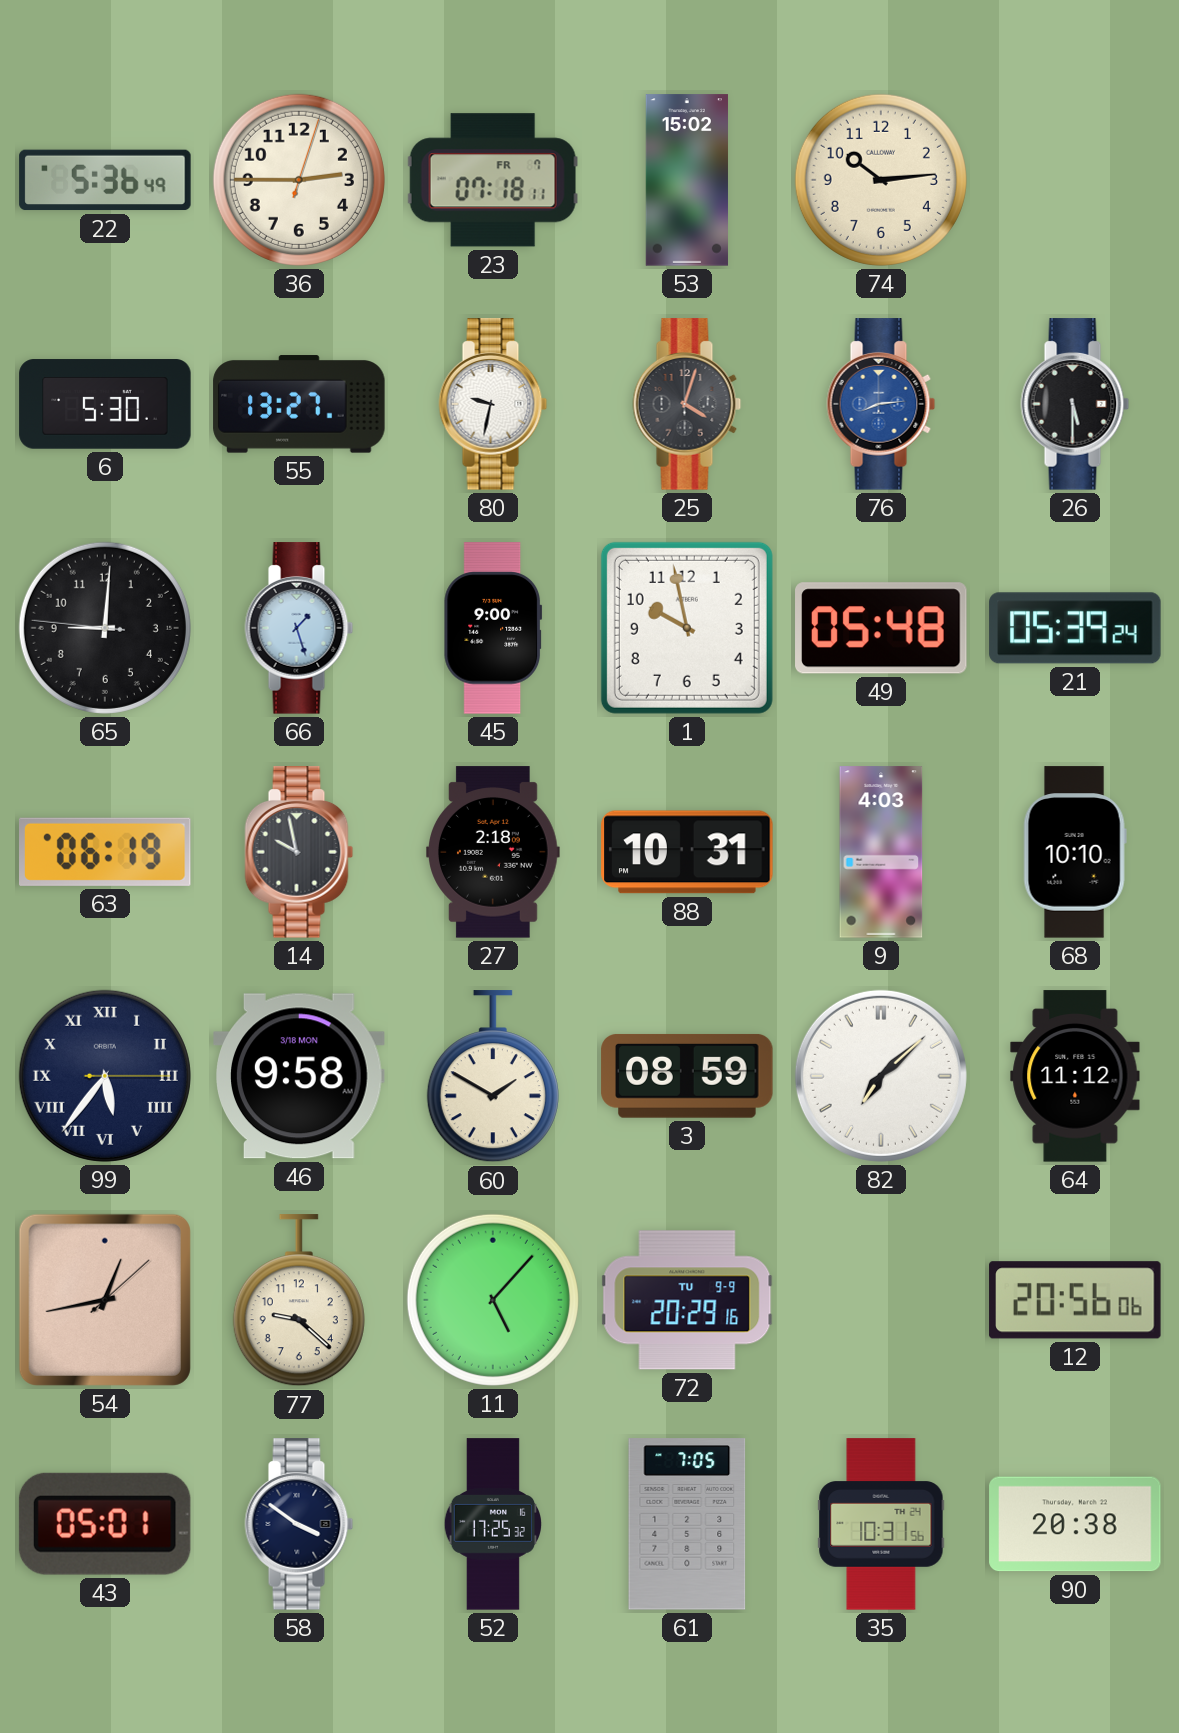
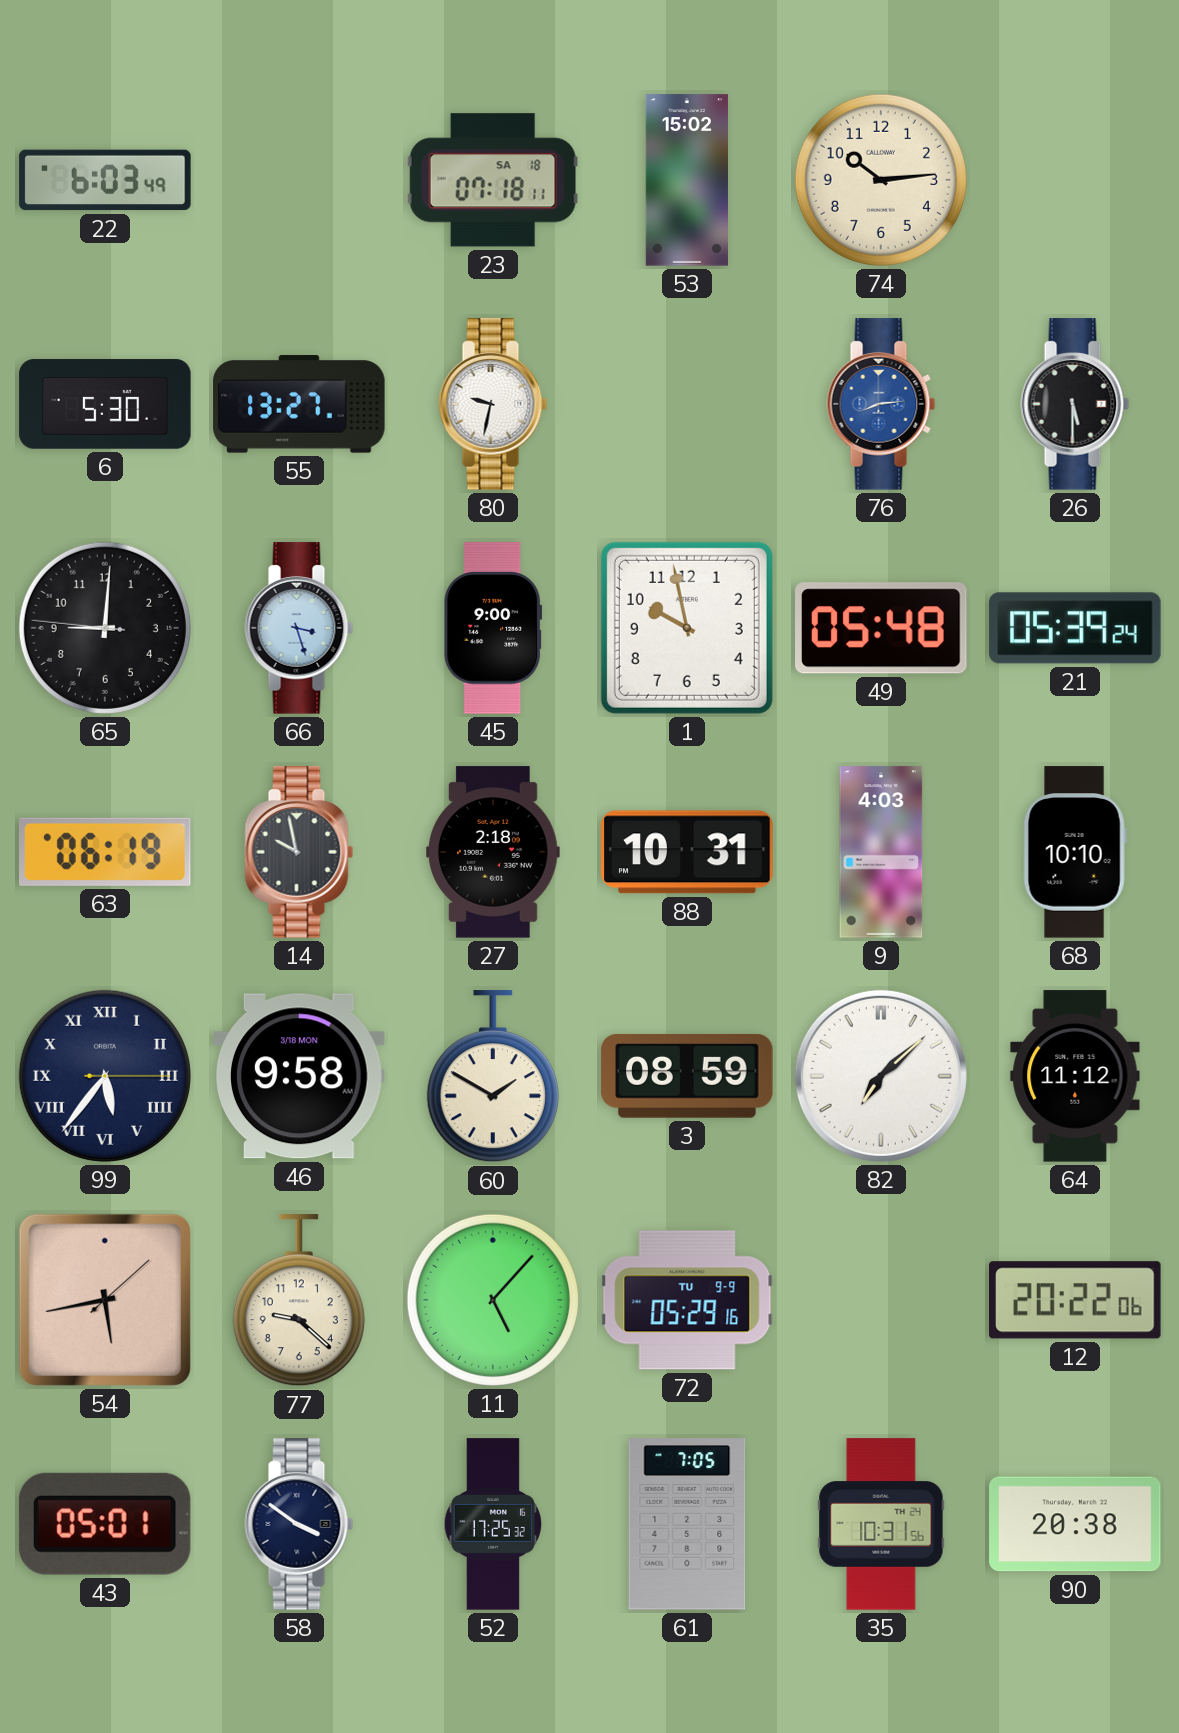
22: 5:36 -> 6:03
36: 2:45 -> none
23 date: FR 7 -> SA 18
25: 4:03 -> none
66: 1:27 -> 3:27
54: 12:43 -> 5:43
72: 20:29 -> 05:29
12: 20:56 -> 20:22
